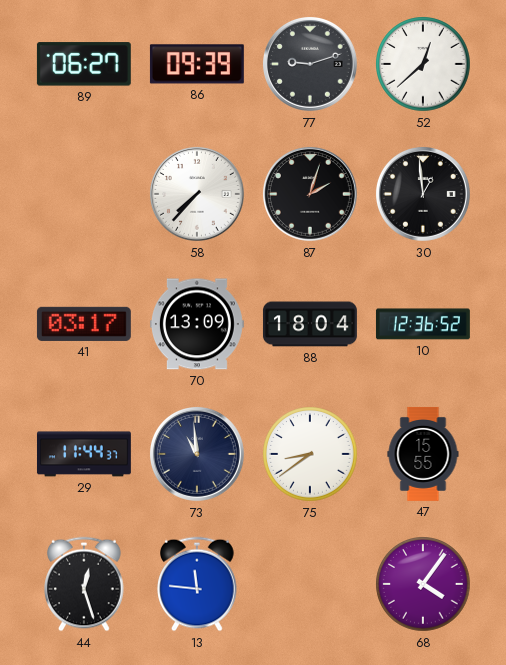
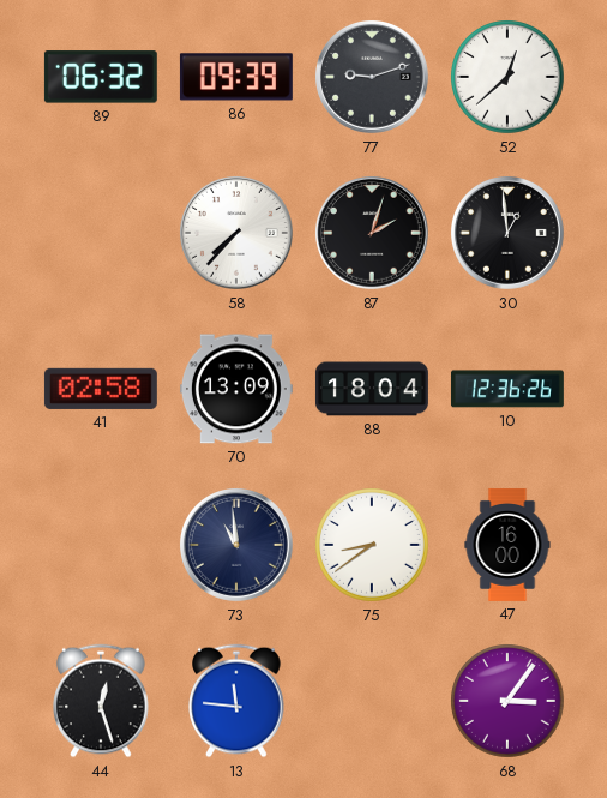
89: 06:27 -> 06:32
41: 03:17 -> 02:58
10: 12:36:52 -> 12:36:26
29: 11:44 -> none
47: 15:55 -> 16:00
68: 4:06 -> 3:06
